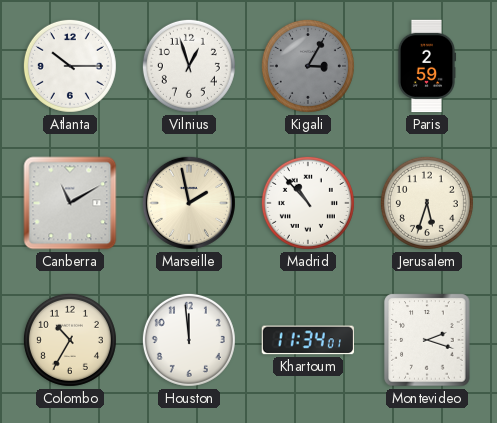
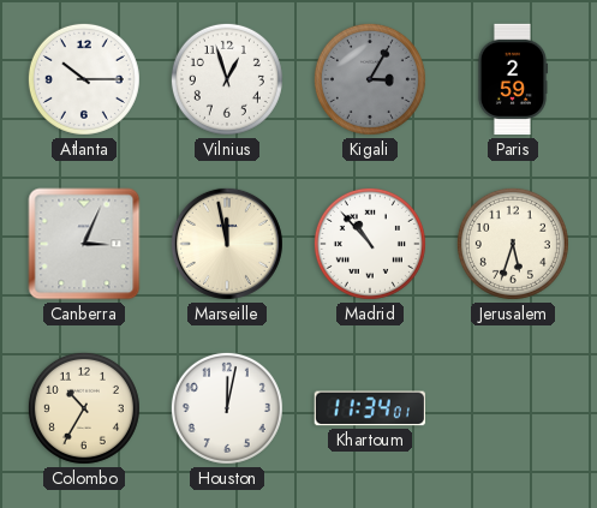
Canberra: 11:10 -> 3:04
Marseille: 1:58 -> 11:58
Houston: 11:59 -> 12:02
Montevideo: 2:18 -> none
